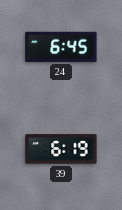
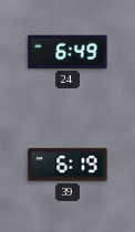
24: 6:45 -> 6:49
